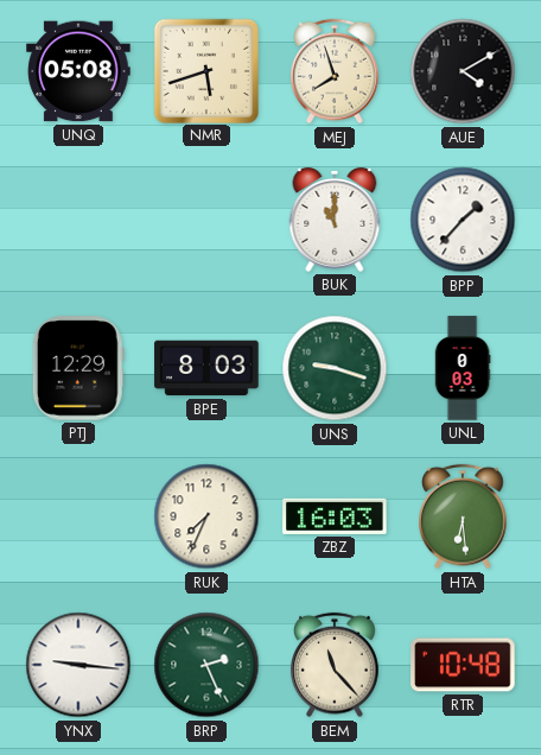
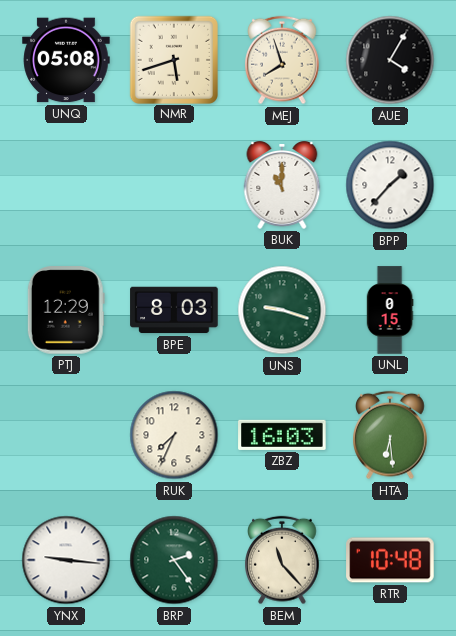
AUE: 4:10 -> 4:05
UNL: 0:03 -> 0:15
BRP: 2:26 -> 2:24
